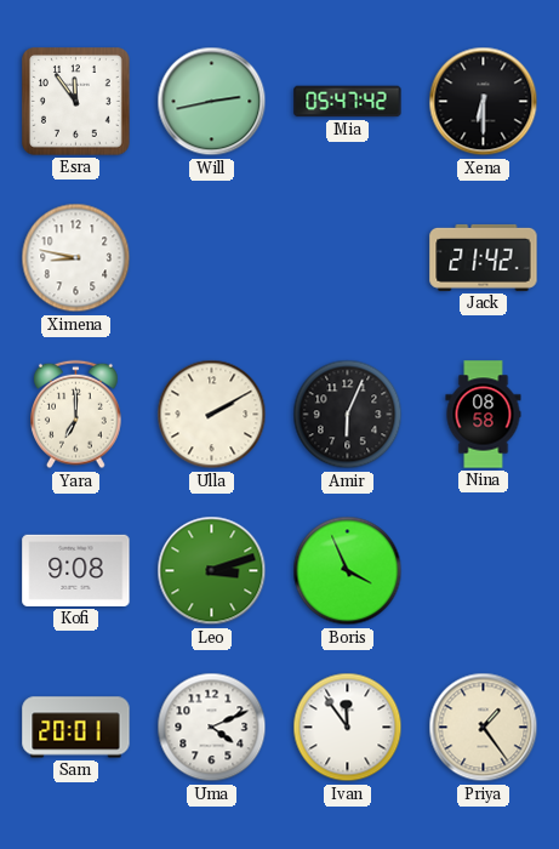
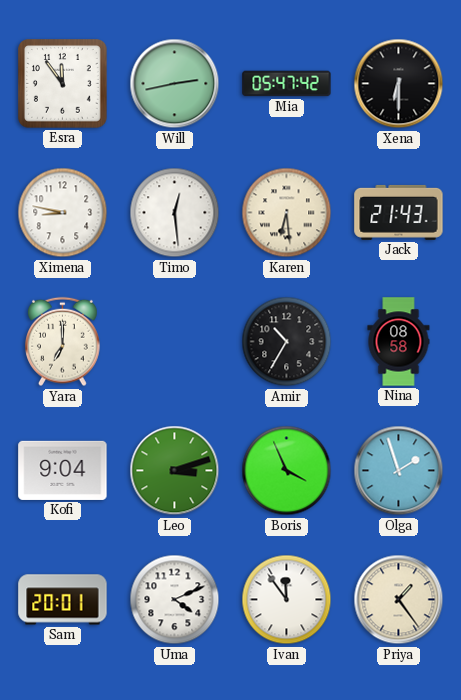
Timo: none -> 12:29
Karen: none -> 6:29
Jack: 21:42 -> 21:43
Ulla: 2:10 -> none
Amir: 6:04 -> 10:35
Kofi: 9:08 -> 9:04
Olga: none -> 1:57
